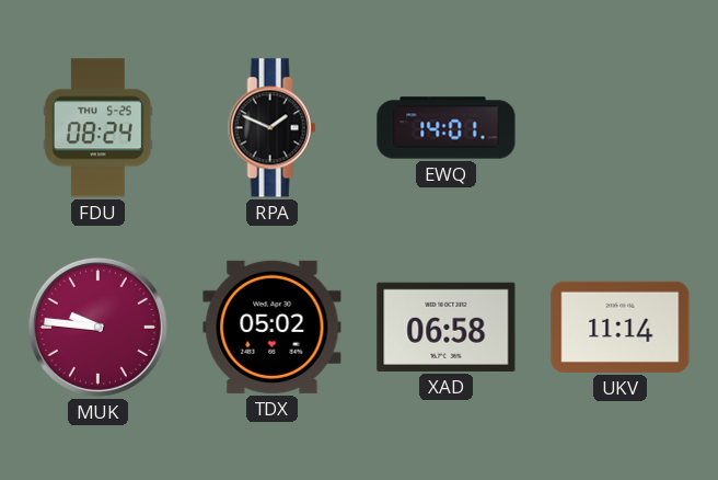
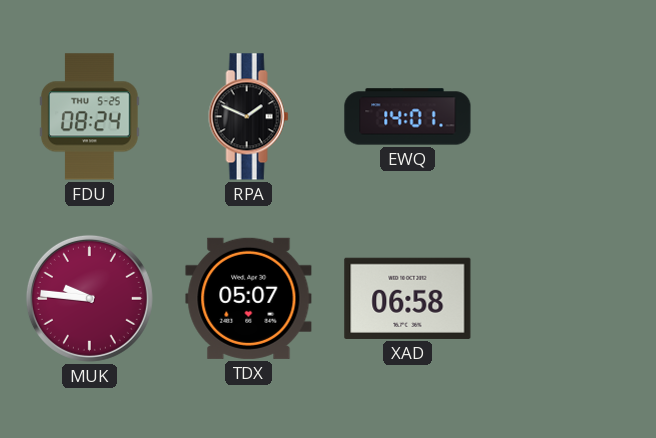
TDX: 05:02 -> 05:07
UKV: 11:14 -> none
